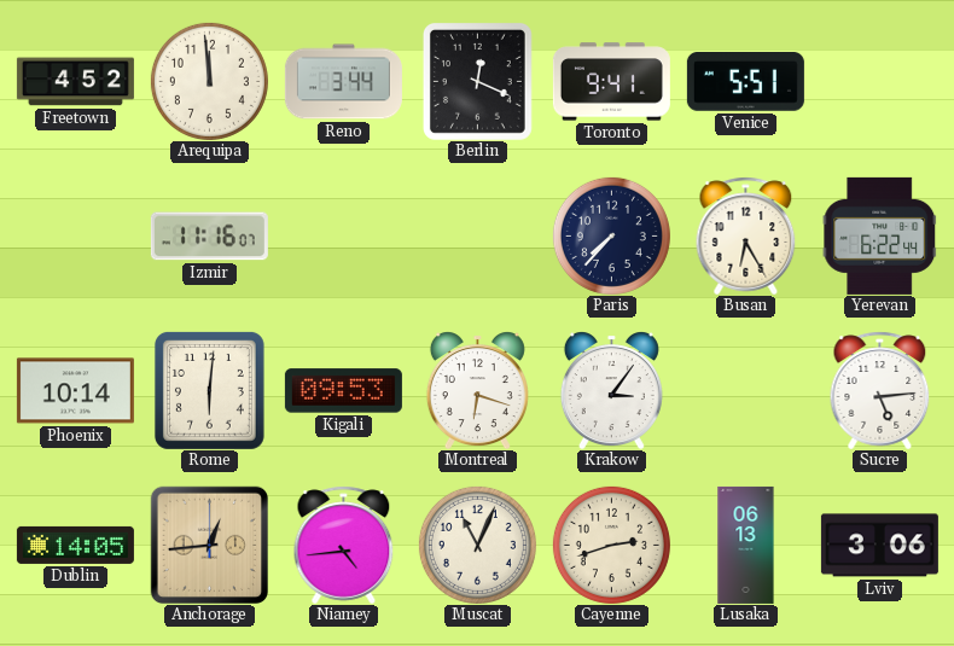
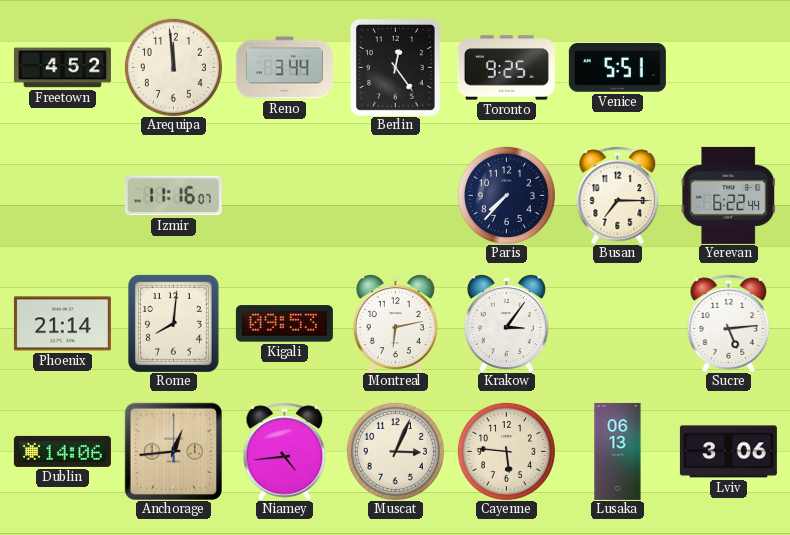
Berlin: 12:19 -> 12:24
Toronto: 9:41 -> 9:25
Busan: 6:25 -> 7:15
Phoenix: 10:14 -> 21:14
Rome: 6:01 -> 8:01
Montreal: 6:18 -> 6:13
Dublin: 14:05 -> 14:06
Muscat: 11:04 -> 3:04
Cayenne: 2:42 -> 5:46
